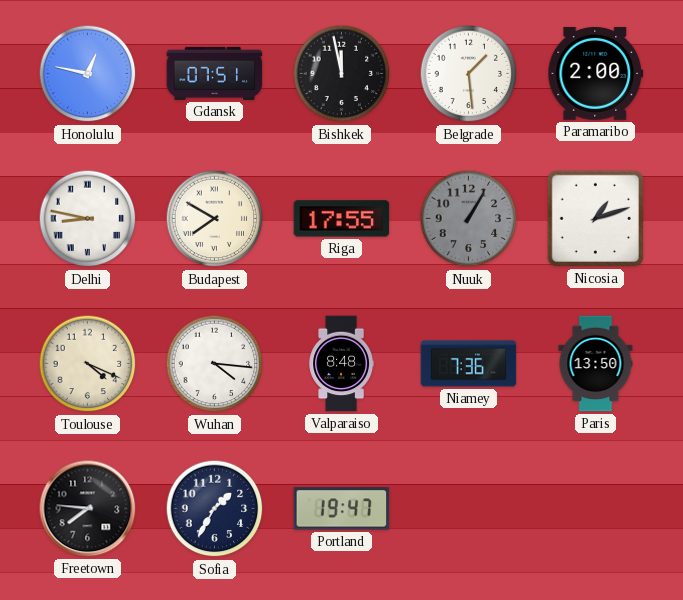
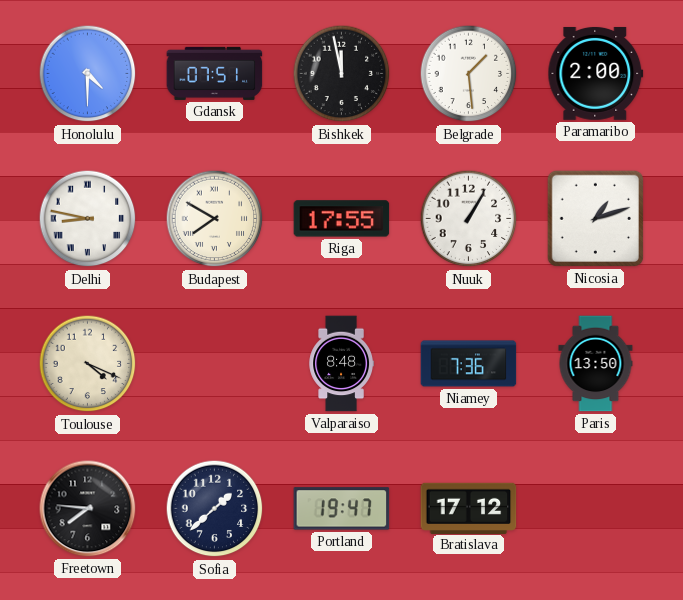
Honolulu: 12:47 -> 4:30
Nuuk dial: grey -> white
Wuhan: 4:16 -> none
Sofia: 1:35 -> 1:38
Bratislava: none -> 17:12
